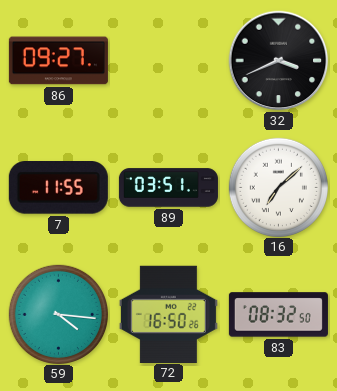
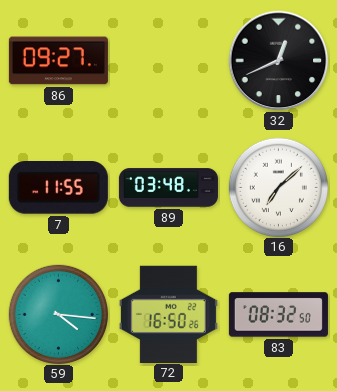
32: 3:41 -> 12:41
89: 03:51 -> 03:48
